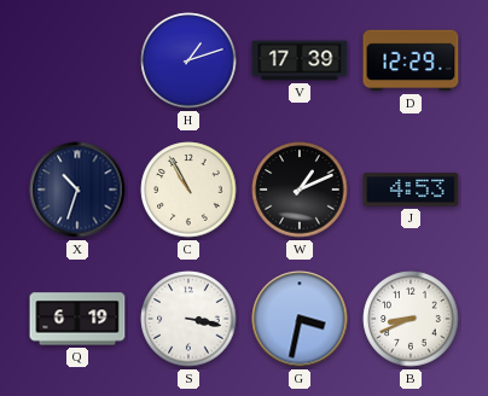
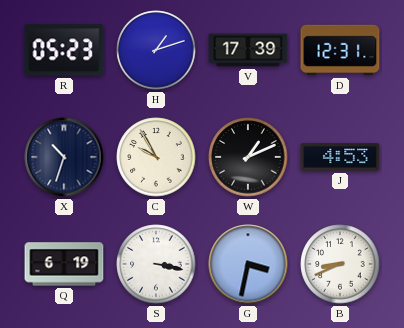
R: none -> 05:23
D: 12:29 -> 12:31
C: 10:55 -> 9:55
